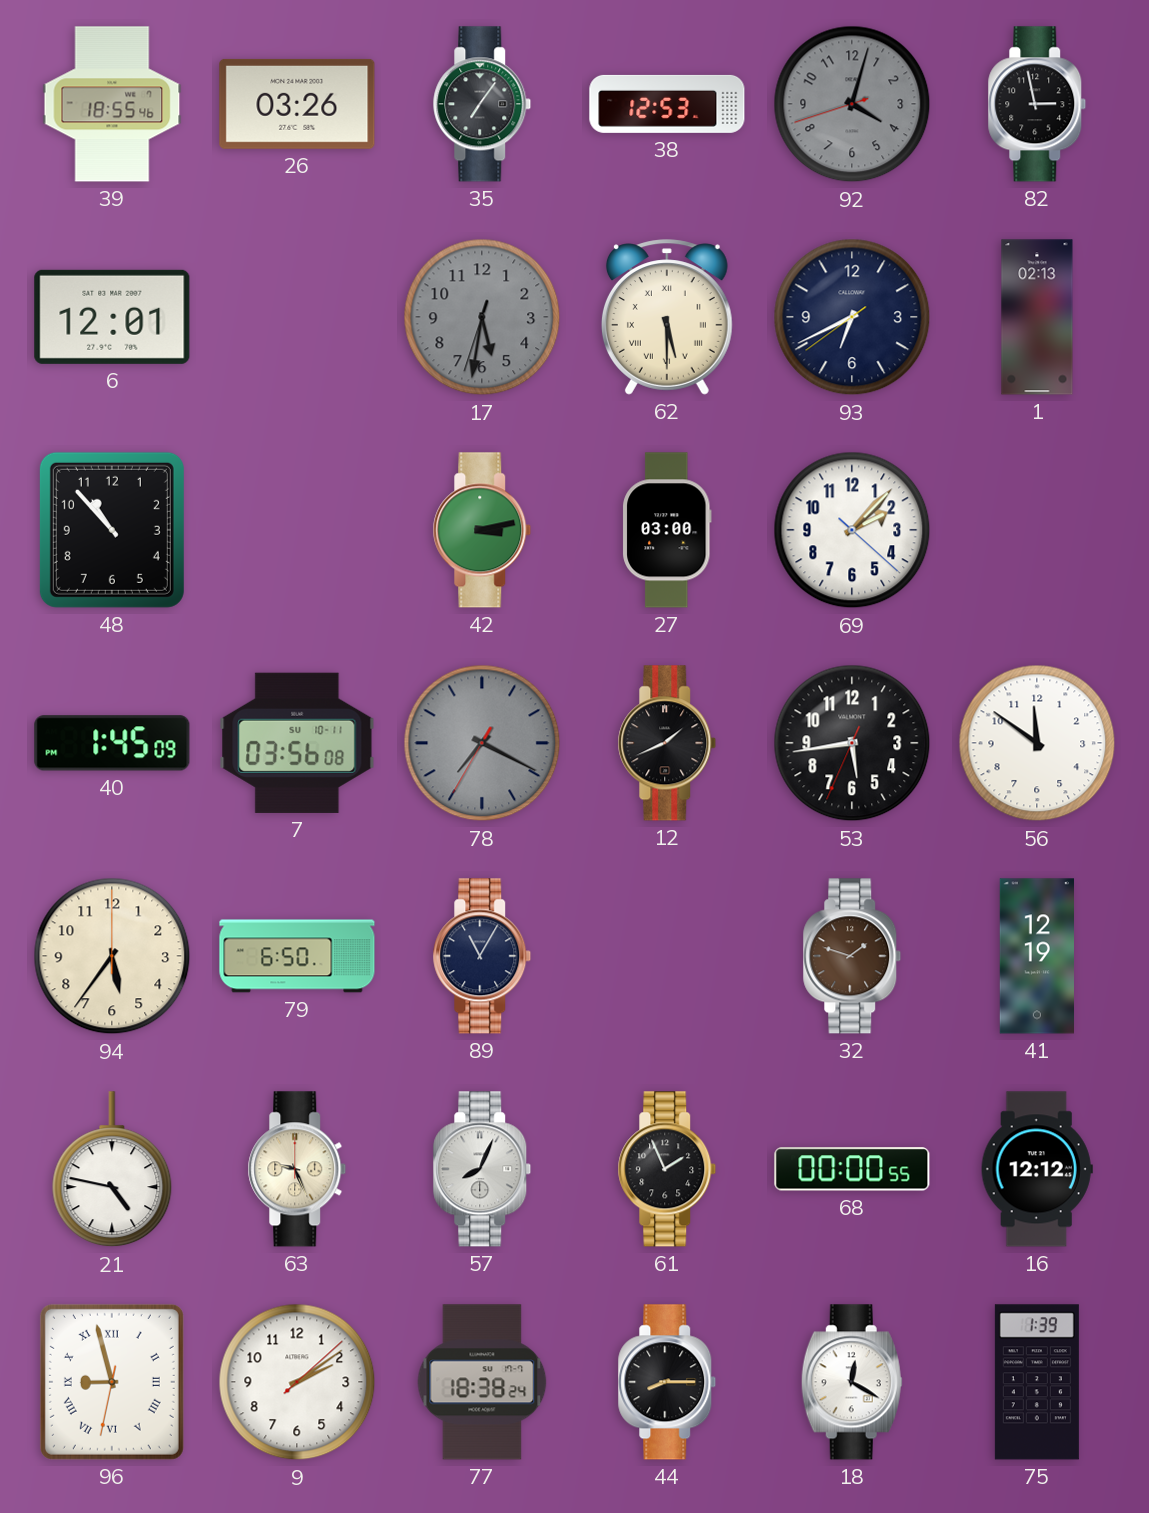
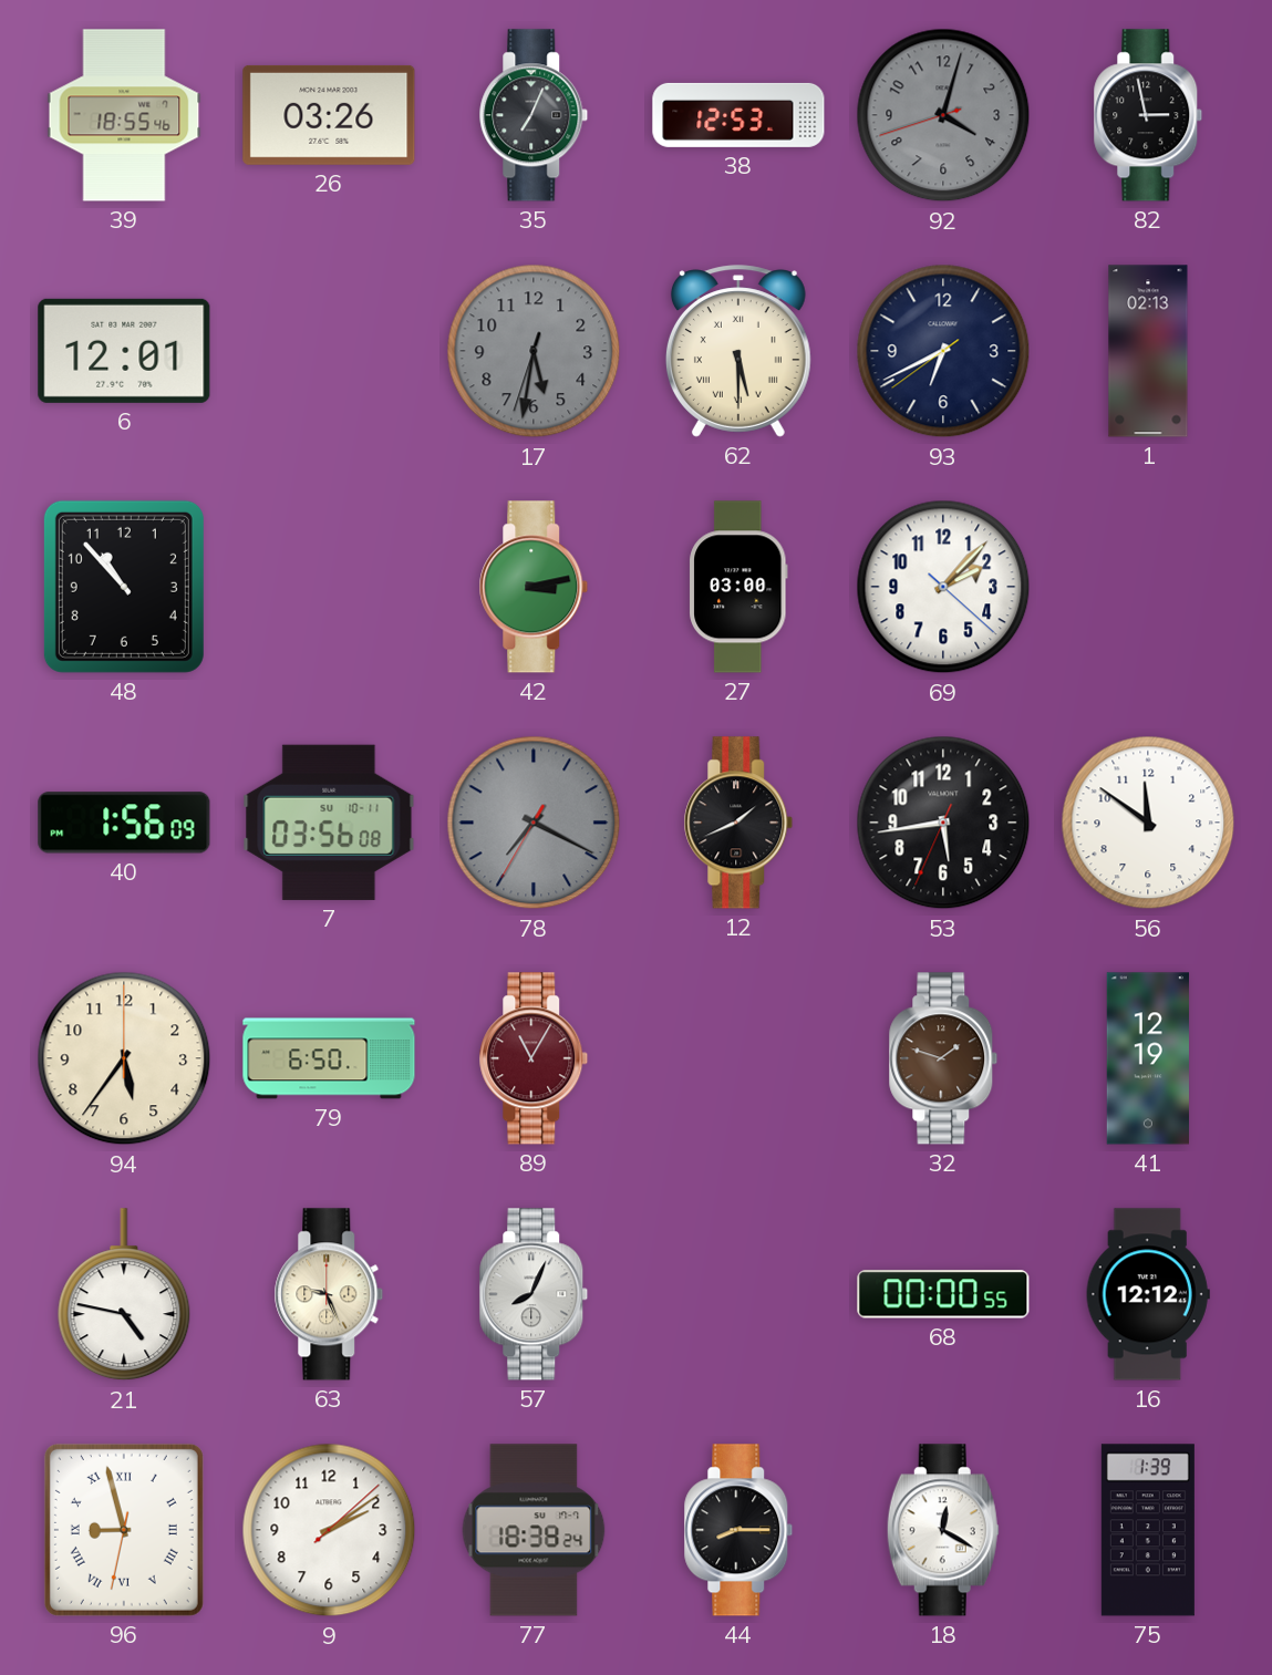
35: 7:06 -> 7:04
40: 1:45 -> 1:56
89 dial: navy -> burgundy
61: 1:56 -> none
